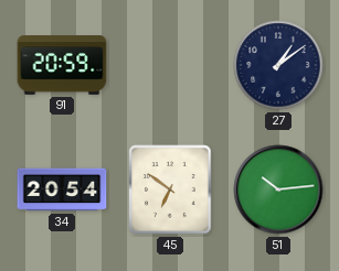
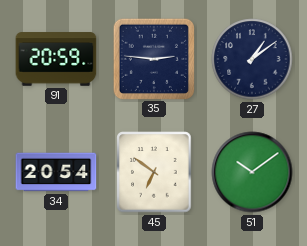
35: none -> 2:46
51: 10:14 -> 10:09
